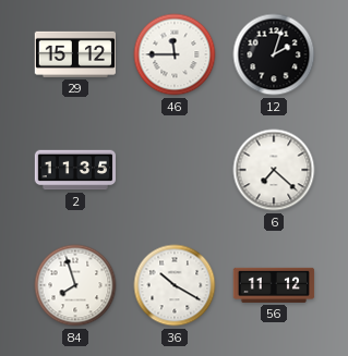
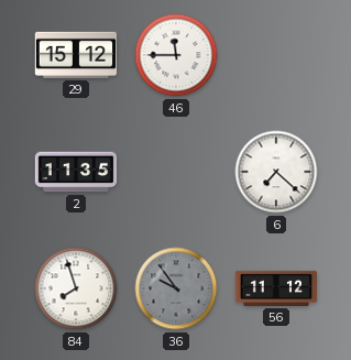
12: 2:03 -> none
36: 10:20 -> 9:54
36 dial: white -> grey
